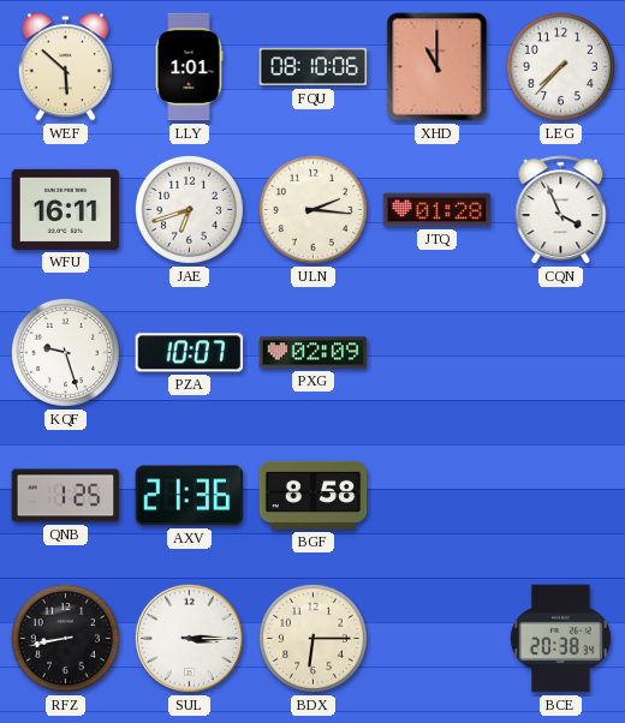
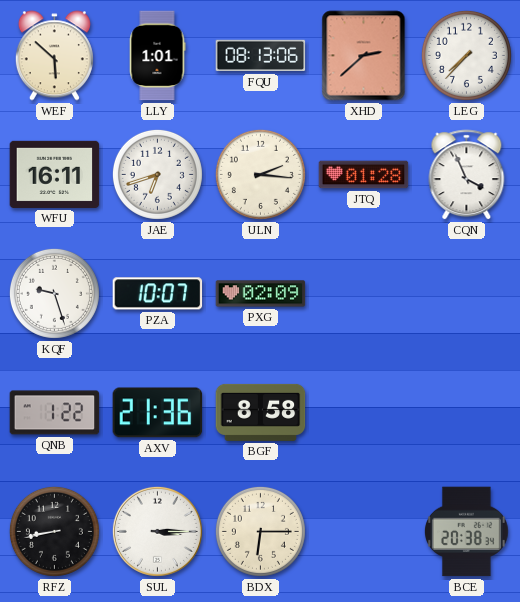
FQU: 08:10 -> 08:13
XHD: 11:00 -> 2:38
QNB: 1:25 -> 1:22
